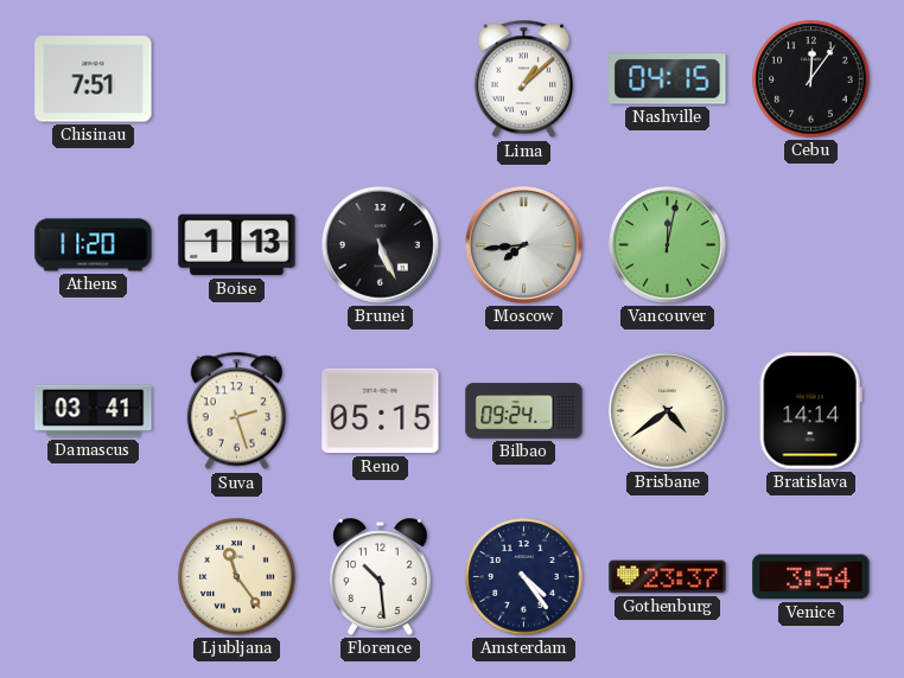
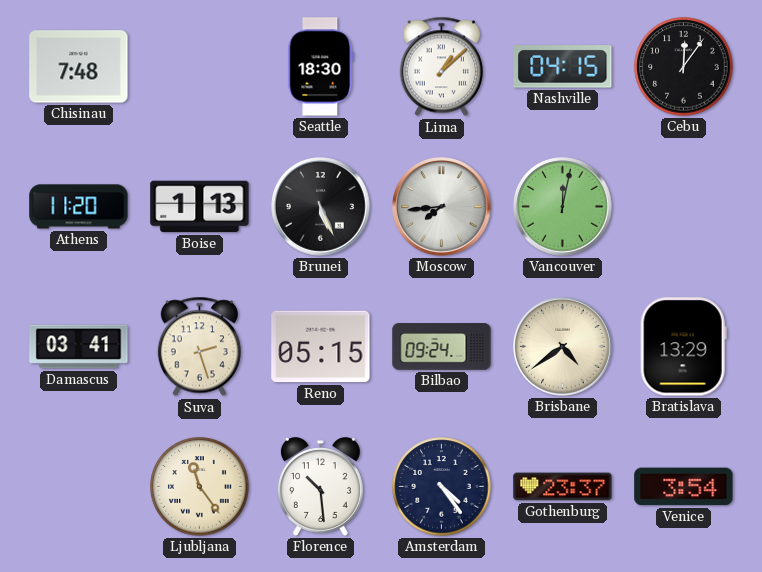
Chisinau: 7:51 -> 7:48
Seattle: none -> 18:30
Bratislava: 14:14 -> 13:29
